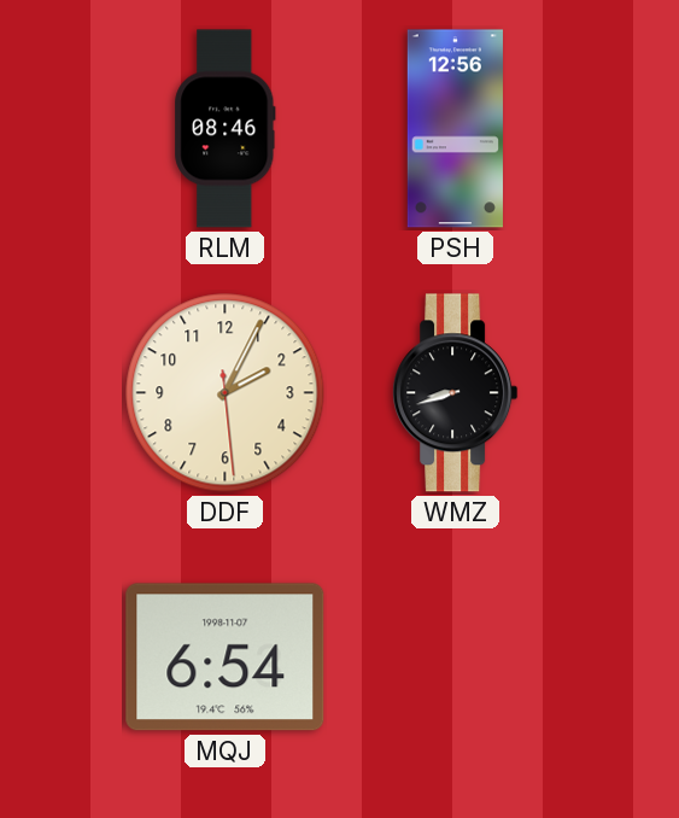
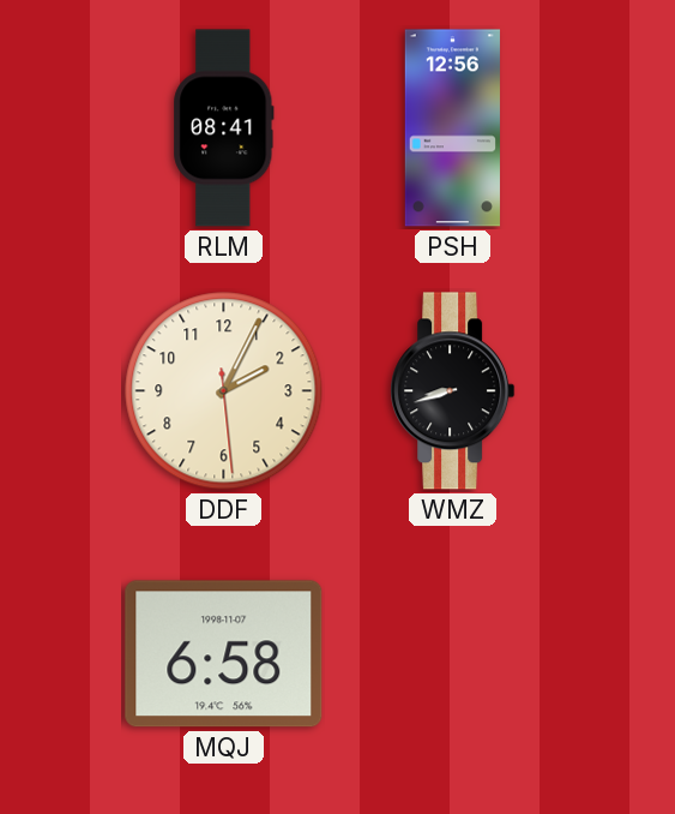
RLM: 08:46 -> 08:41
MQJ: 6:54 -> 6:58
